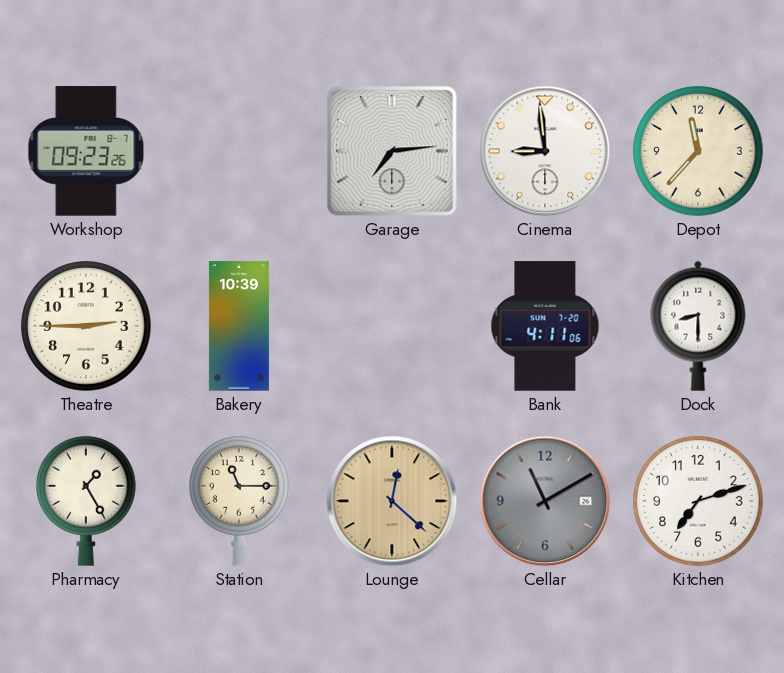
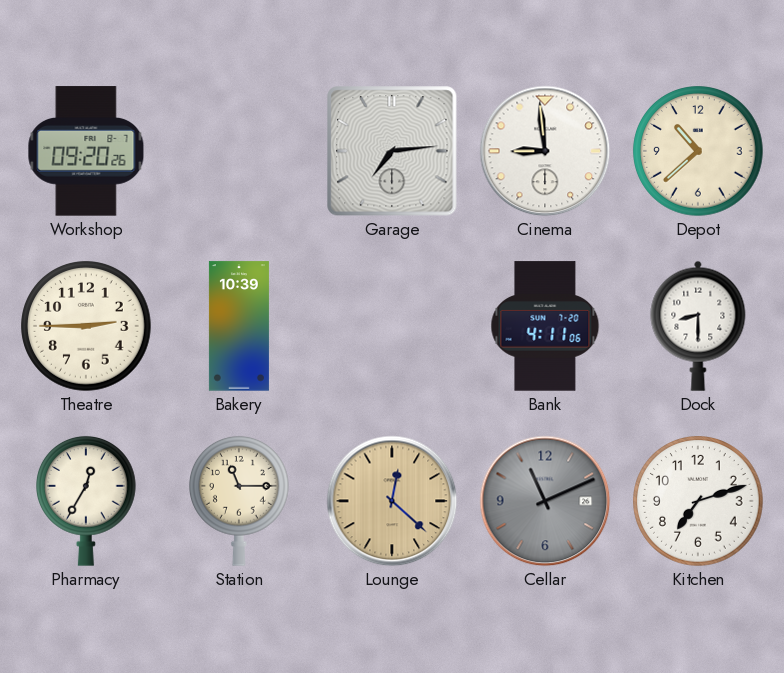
Workshop: 09:23 -> 09:20
Depot: 11:37 -> 10:38
Pharmacy: 1:25 -> 12:35
Cellar: 11:10 -> 11:11
